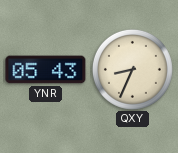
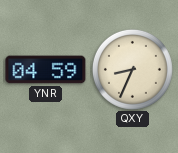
YNR: 05:43 -> 04:59
